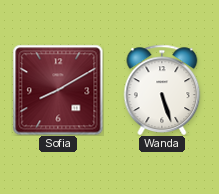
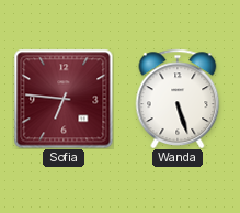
Sofia: 8:10 -> 6:46
